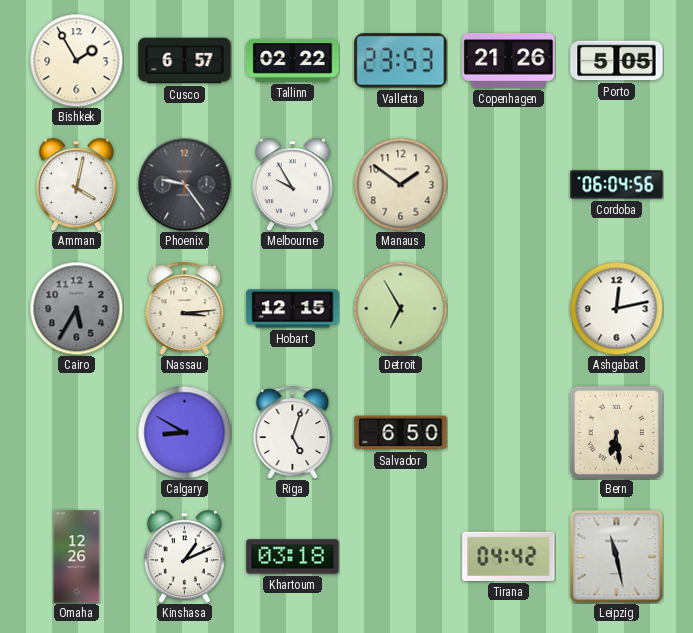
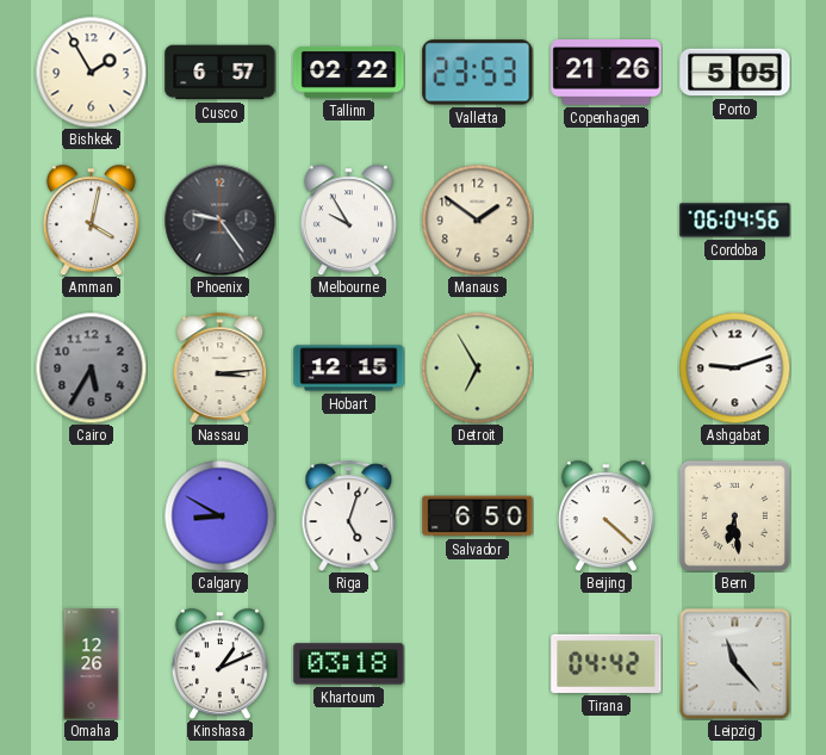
Ashgabat: 12:13 -> 9:12
Beijing: none -> 4:22
Leipzig: 11:28 -> 11:23
